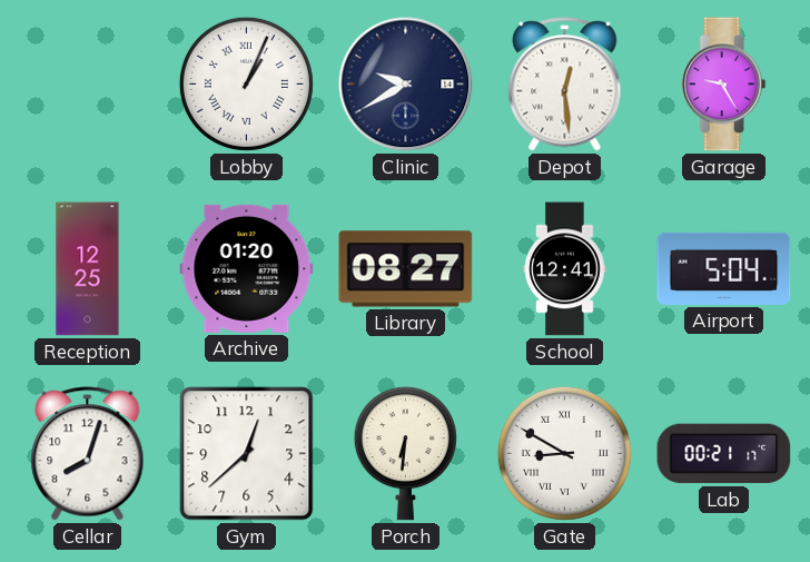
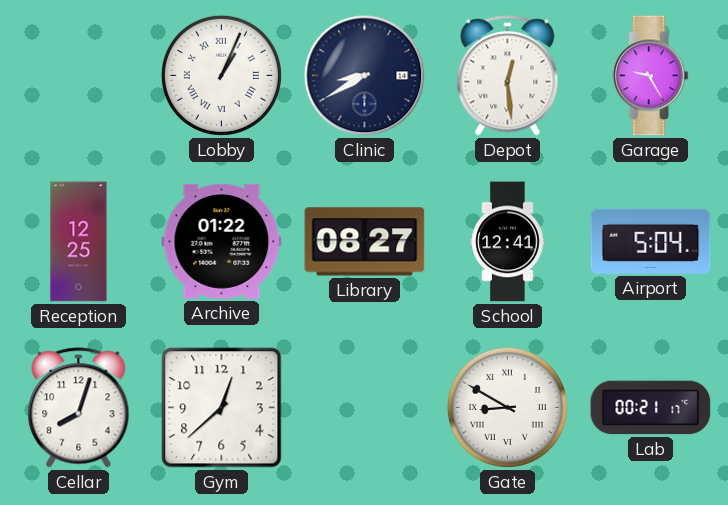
Clinic: 9:40 -> 8:40
Archive: 01:20 -> 01:22
Porch: 6:31 -> none
